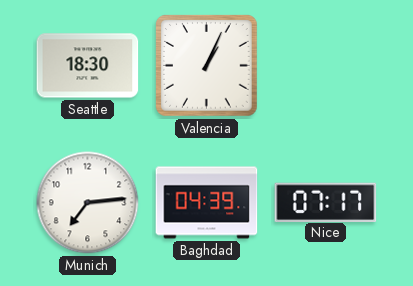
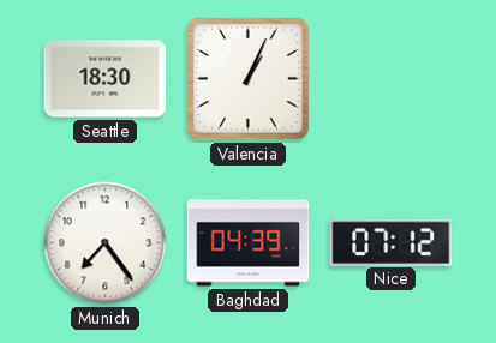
Munich: 7:14 -> 7:24
Nice: 07:17 -> 07:12
